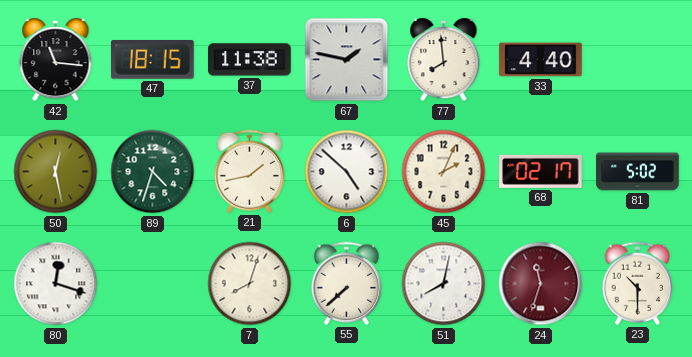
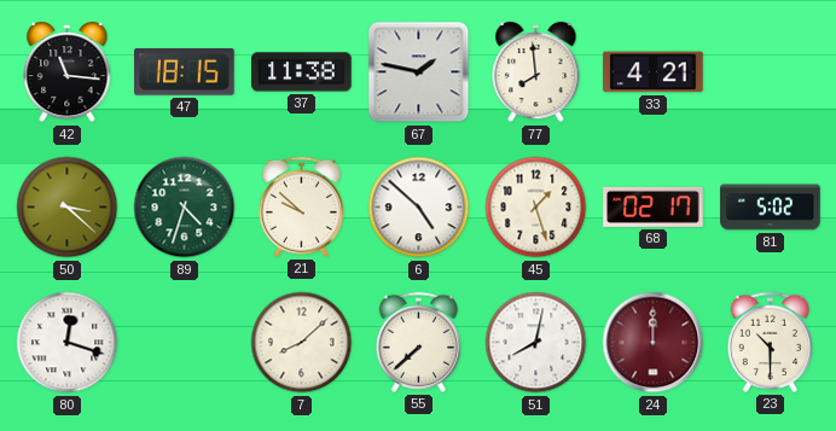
33: 4:40 -> 4:21
50: 12:28 -> 3:22
21: 1:43 -> 9:52
45: 2:04 -> 1:27
7: 8:03 -> 8:08
24: 11:33 -> 12:00
